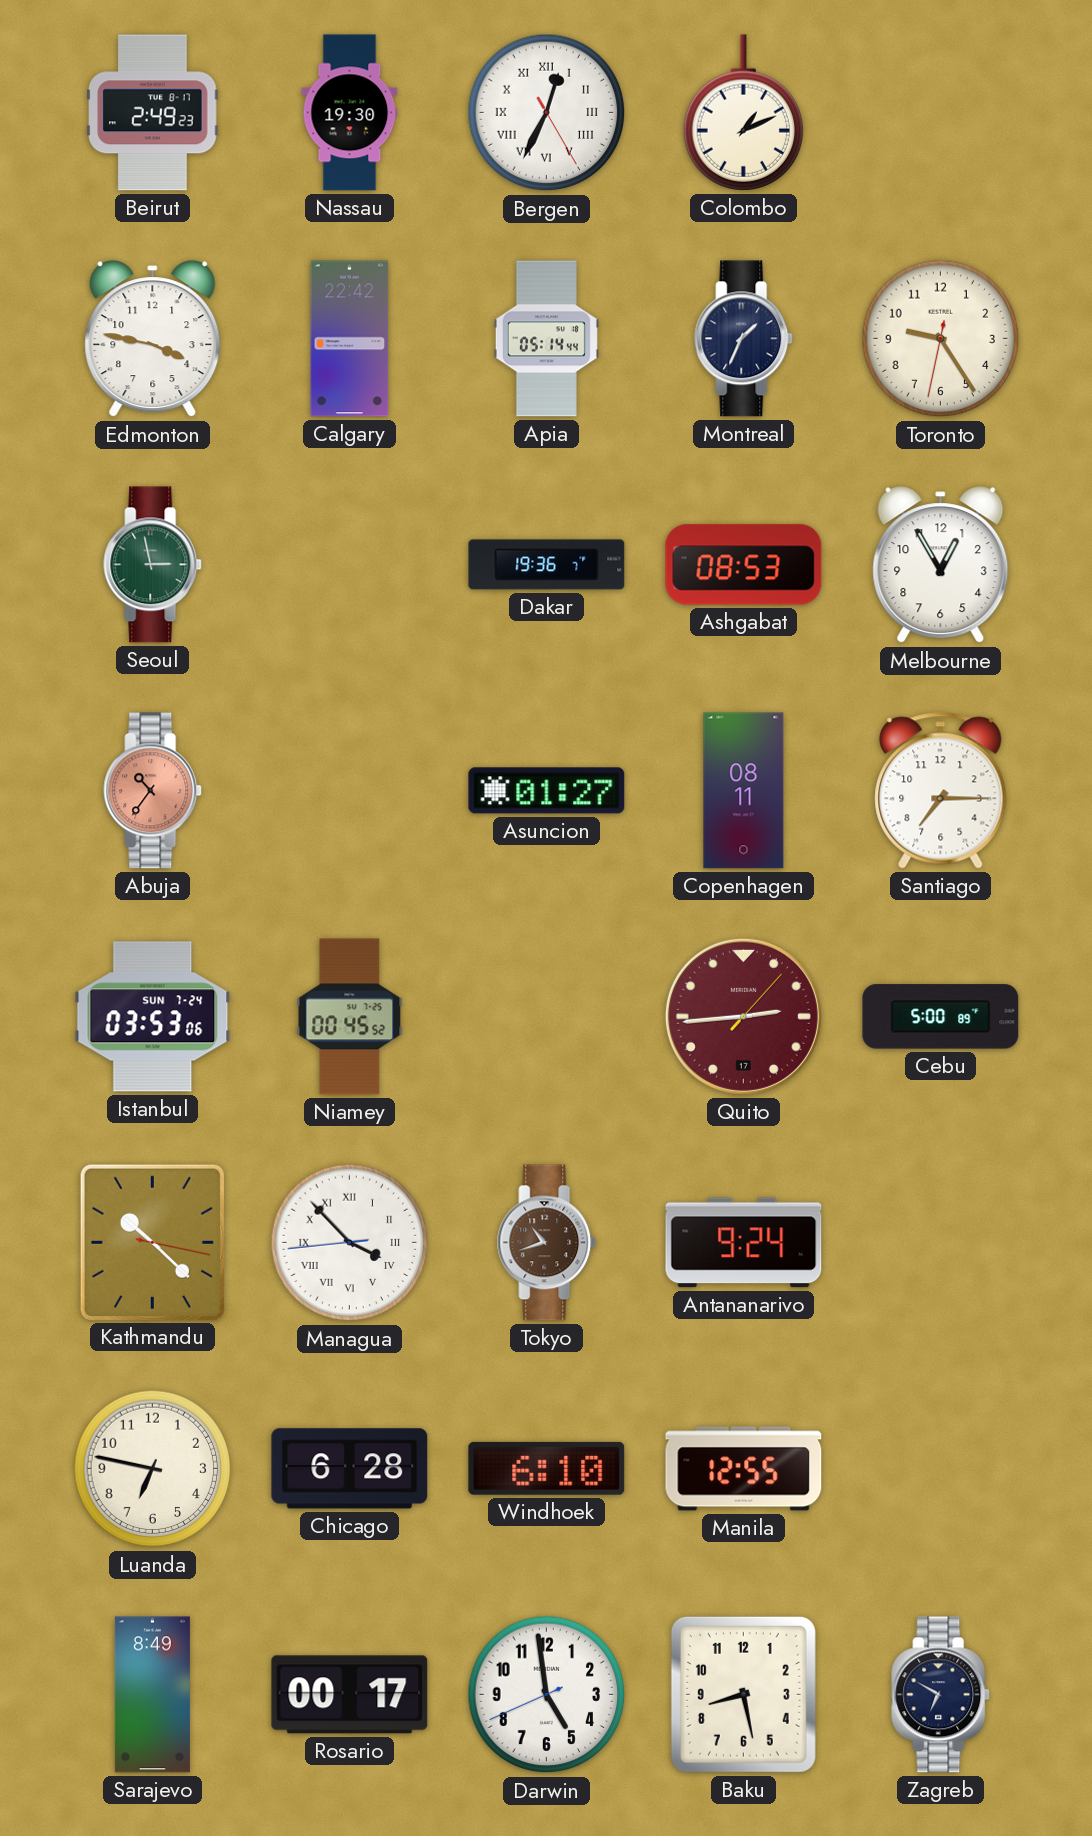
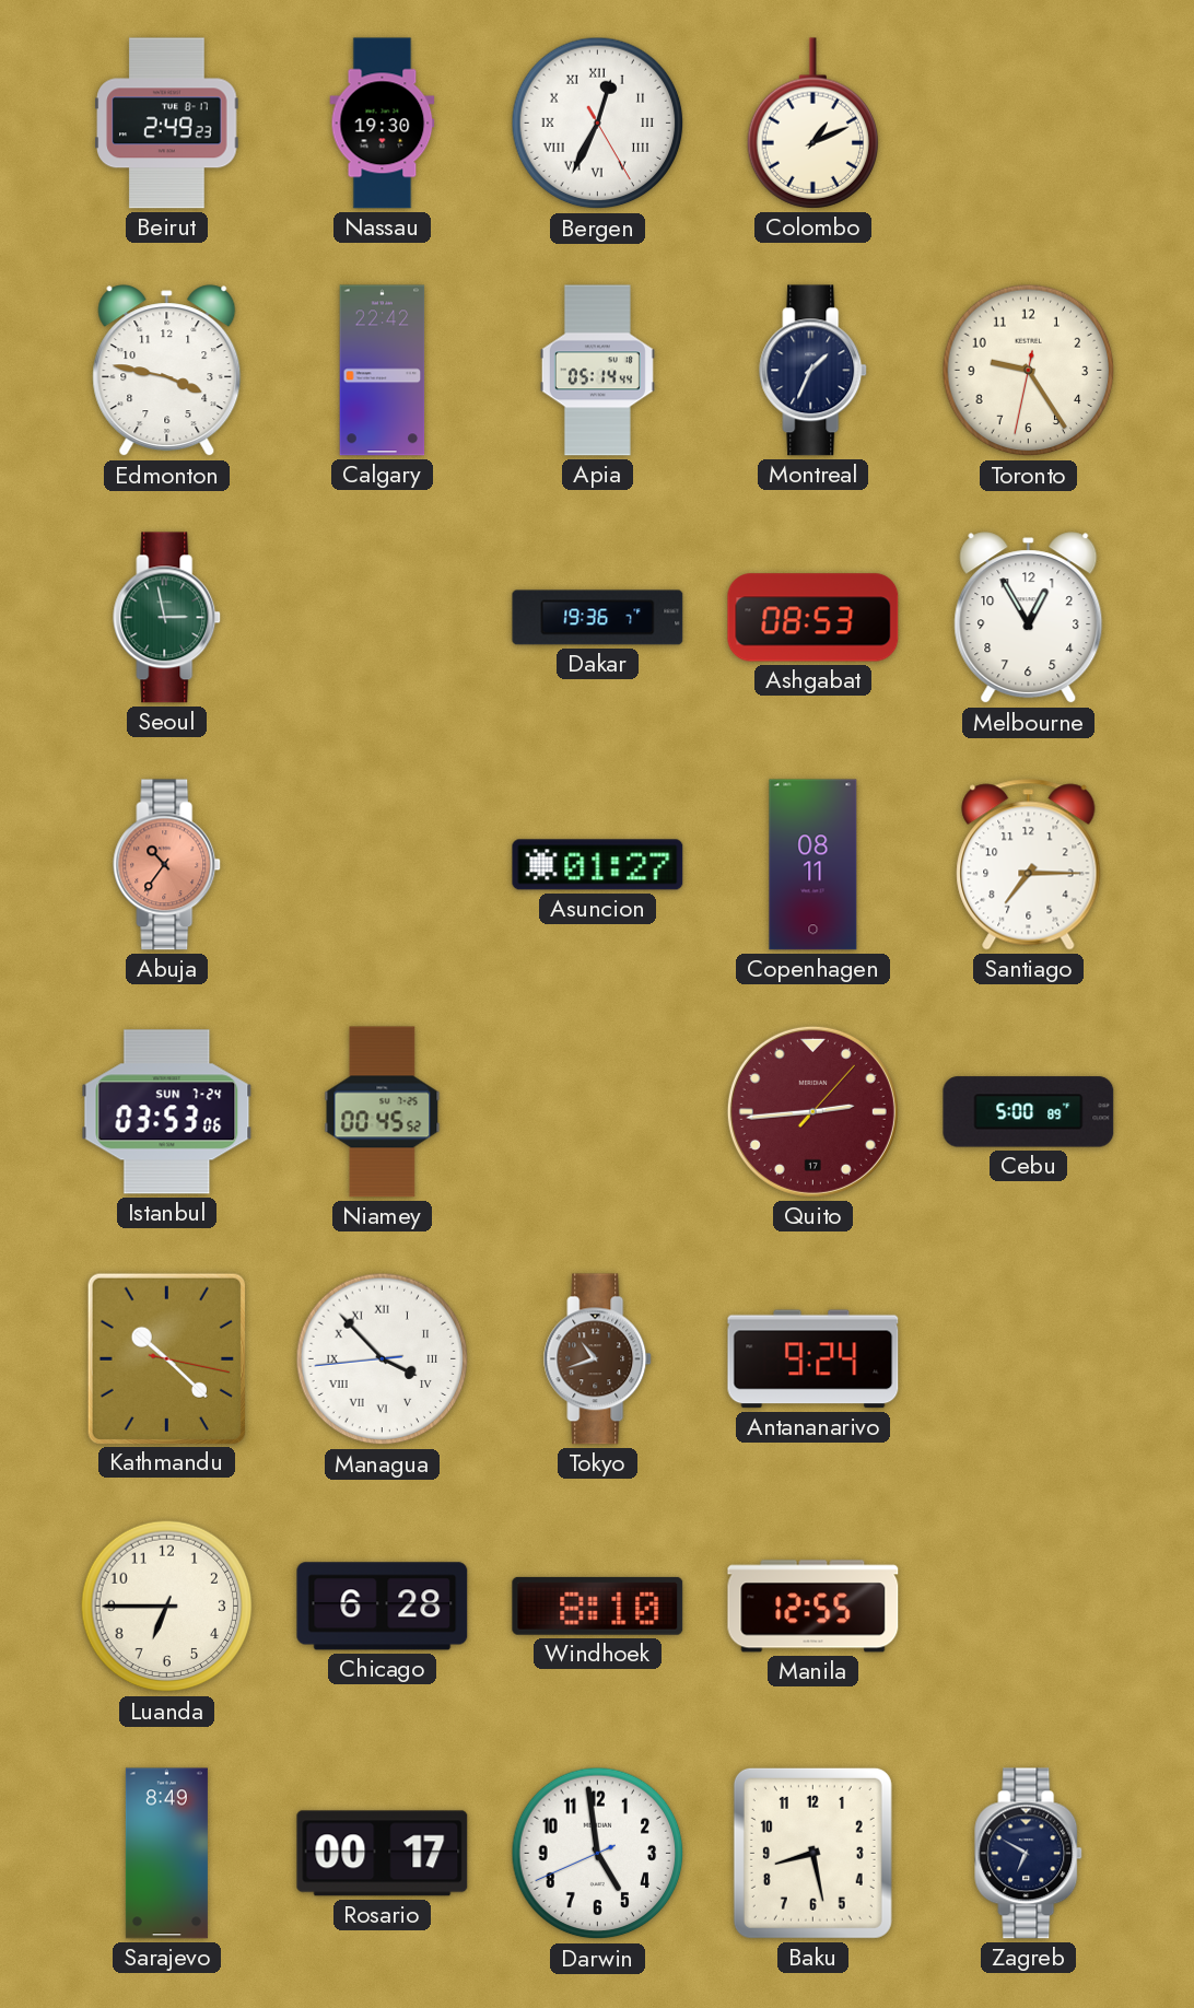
Luanda: 6:47 -> 6:45
Windhoek: 6:10 -> 8:10
